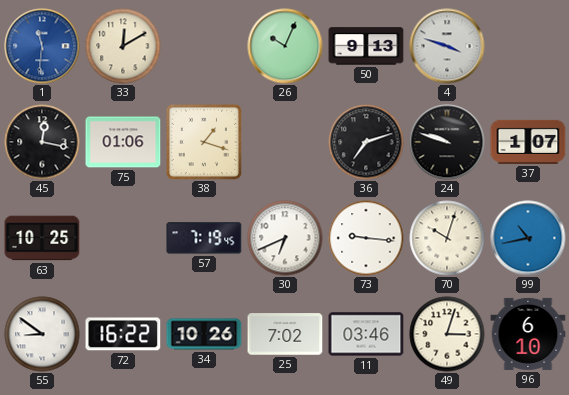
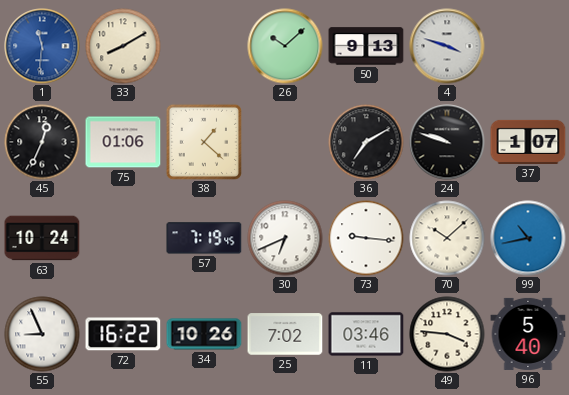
33: 12:10 -> 8:10
26: 10:04 -> 10:08
45: 12:17 -> 12:34
38: 1:18 -> 1:22
36: 7:12 -> 7:10
63: 10:25 -> 10:24
70: 10:03 -> 10:08
55: 8:51 -> 8:56
49: 3:03 -> 3:46
96: 6:10 -> 5:40
